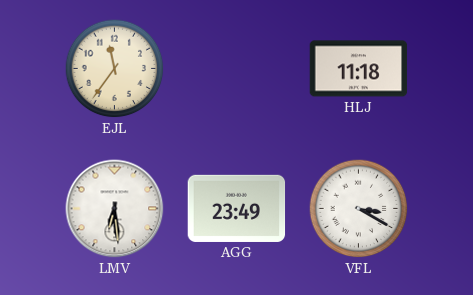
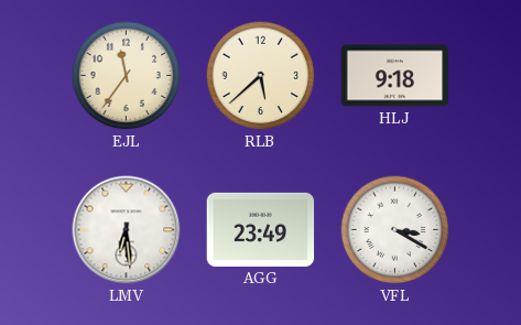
RLB: none -> 5:38
HLJ: 11:18 -> 9:18
